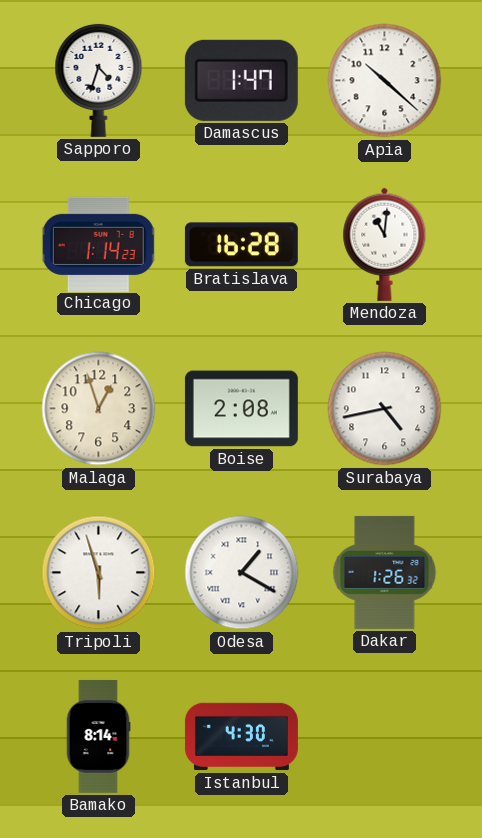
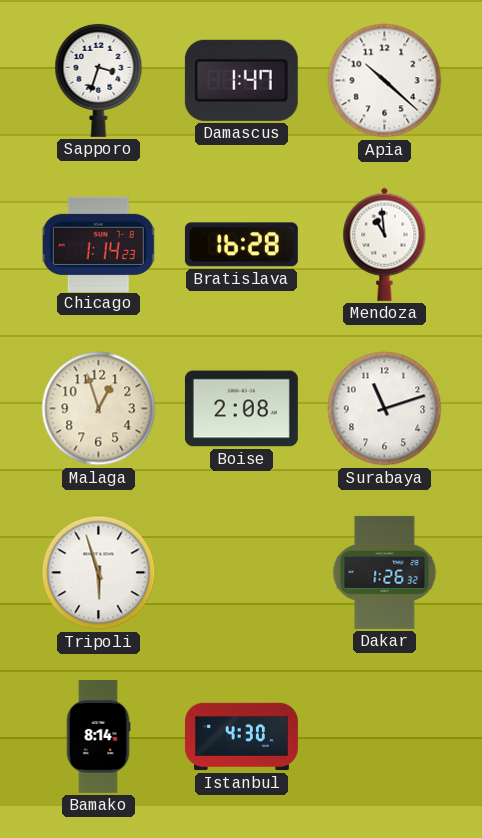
Sapporo: 4:33 -> 3:33
Mendoza: 11:01 -> 10:59
Surabaya: 4:43 -> 11:12
Odesa: 1:20 -> none
